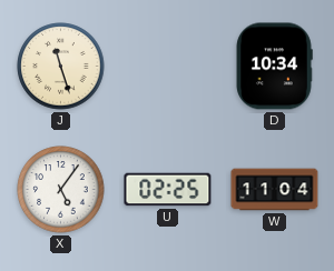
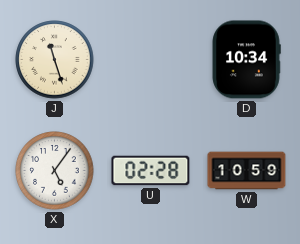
U: 02:25 -> 02:28
W: 11:04 -> 10:59
